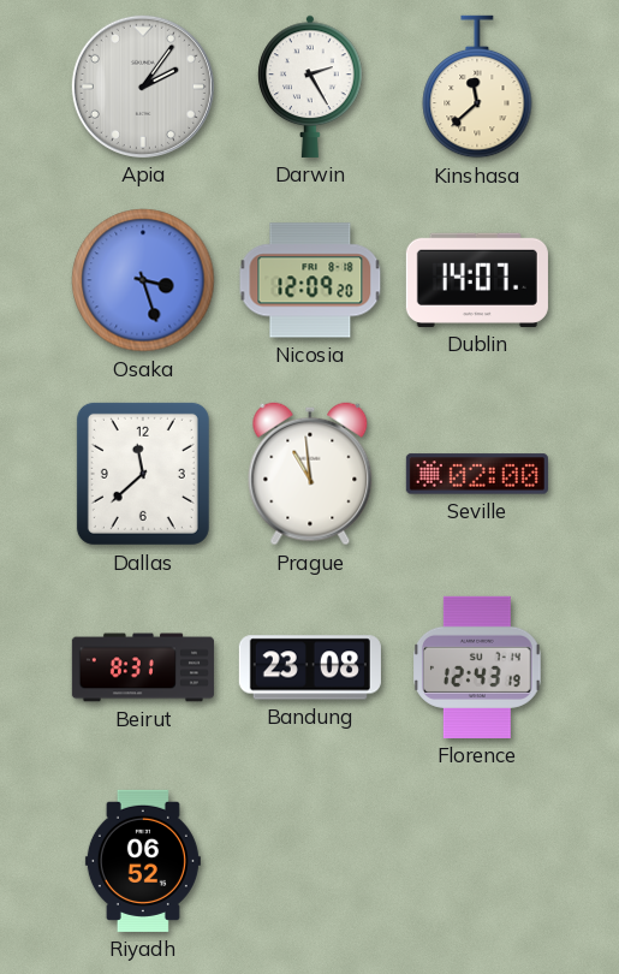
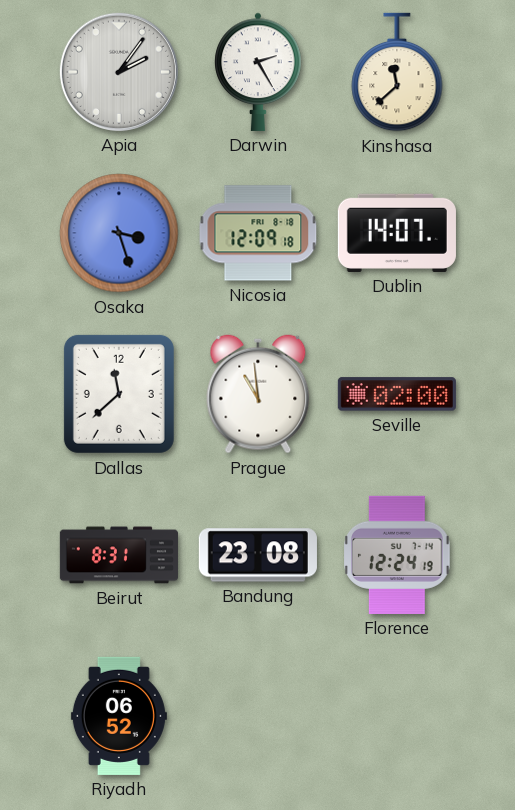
Nicosia: 12:09:20 -> 12:09:18
Florence: 12:43 -> 12:24
